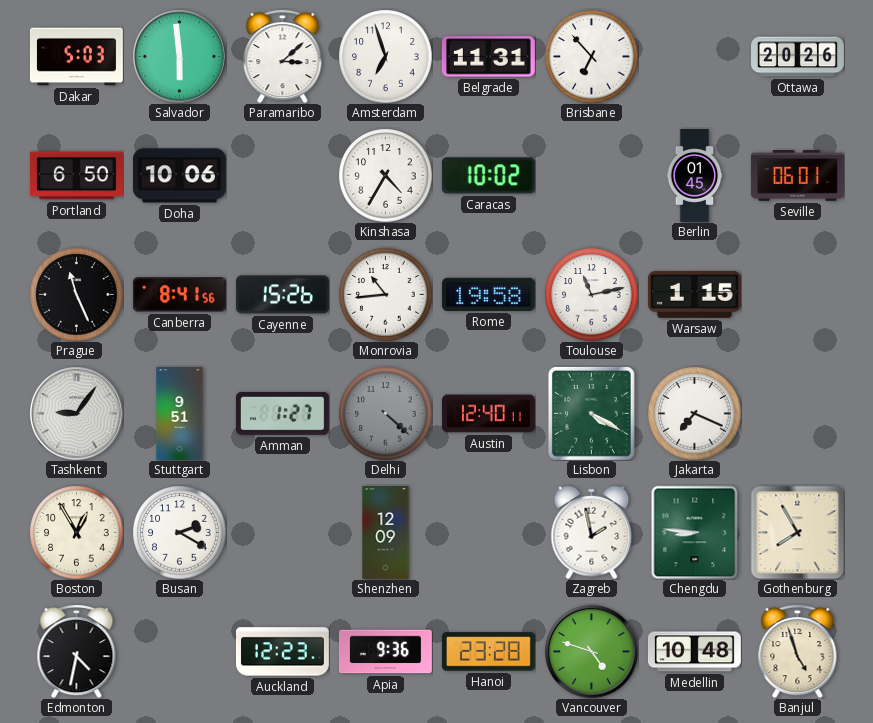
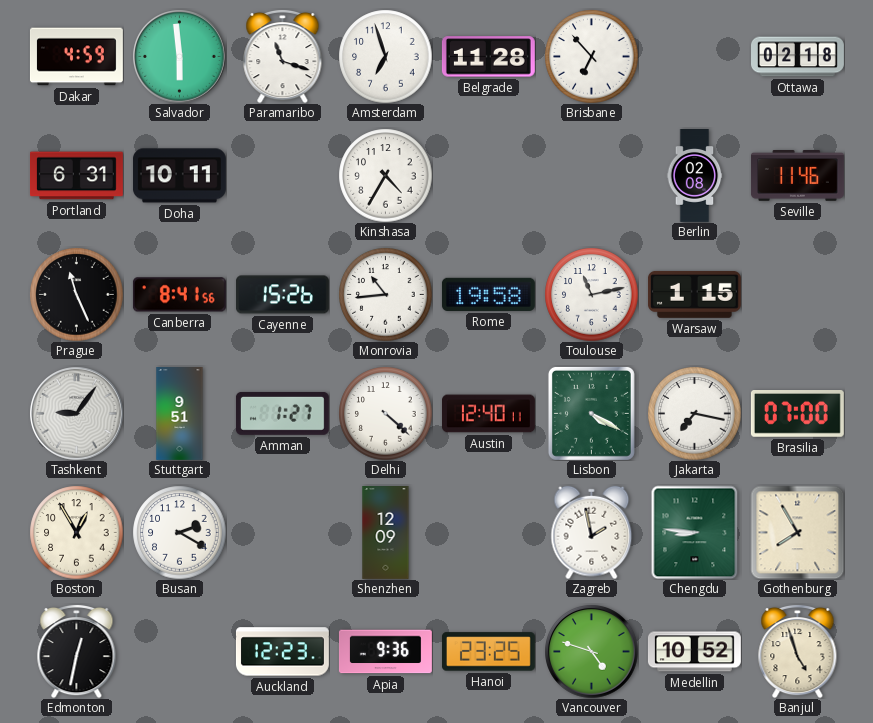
Dakar: 5:03 -> 4:59
Paramaribo: 3:08 -> 11:18
Belgrade: 11:31 -> 11:28
Ottawa: 20:26 -> 02:18
Portland: 6:50 -> 6:31
Doha: 10:06 -> 10:11
Caracas: 10:02 -> none
Berlin: 01:45 -> 02:08
Seville: 06:01 -> 11:46
Delhi dial: grey -> white
Jakarta: 7:19 -> 7:17
Brasilia: none -> 07:00
Edmonton: 4:32 -> 12:32
Hanoi: 23:28 -> 23:25
Medellin: 10:48 -> 10:52
